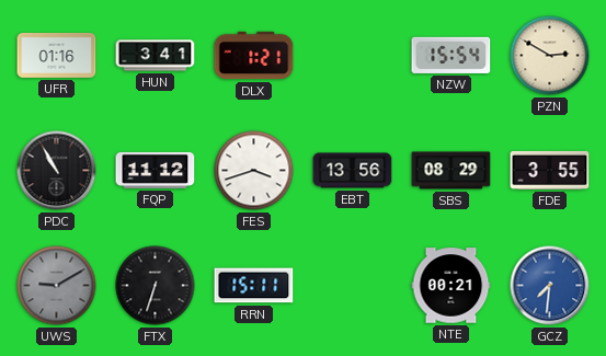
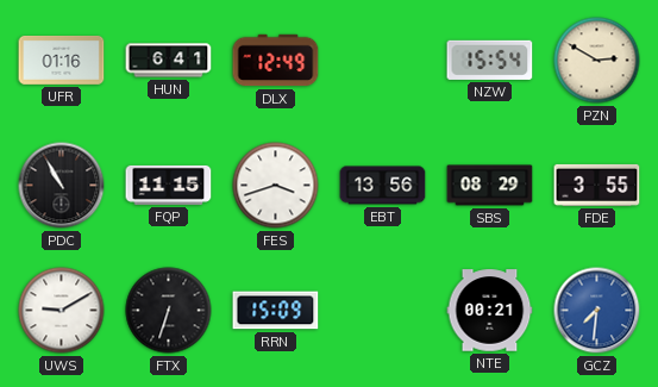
HUN: 3:41 -> 6:41
DLX: 1:21 -> 12:49
FQP: 11:12 -> 11:15
UWS dial: grey -> white
RRN: 15:11 -> 15:09
